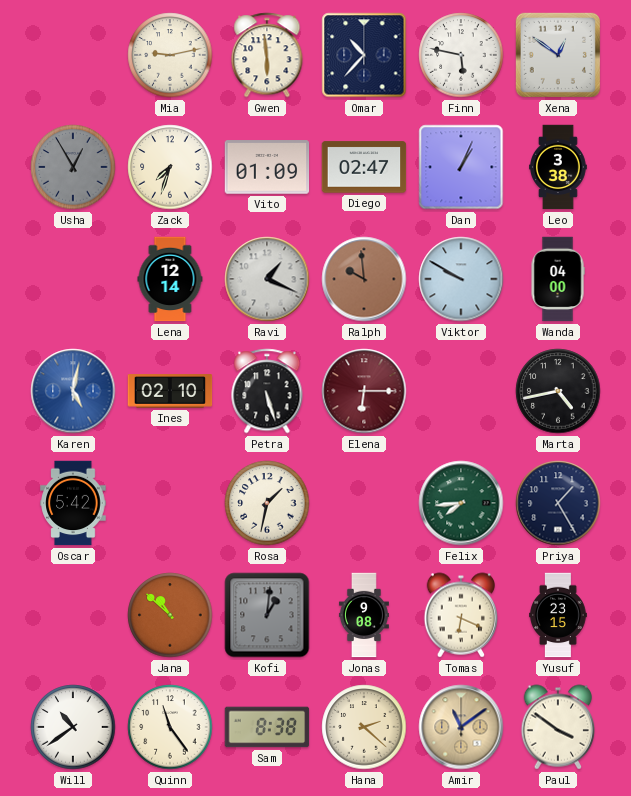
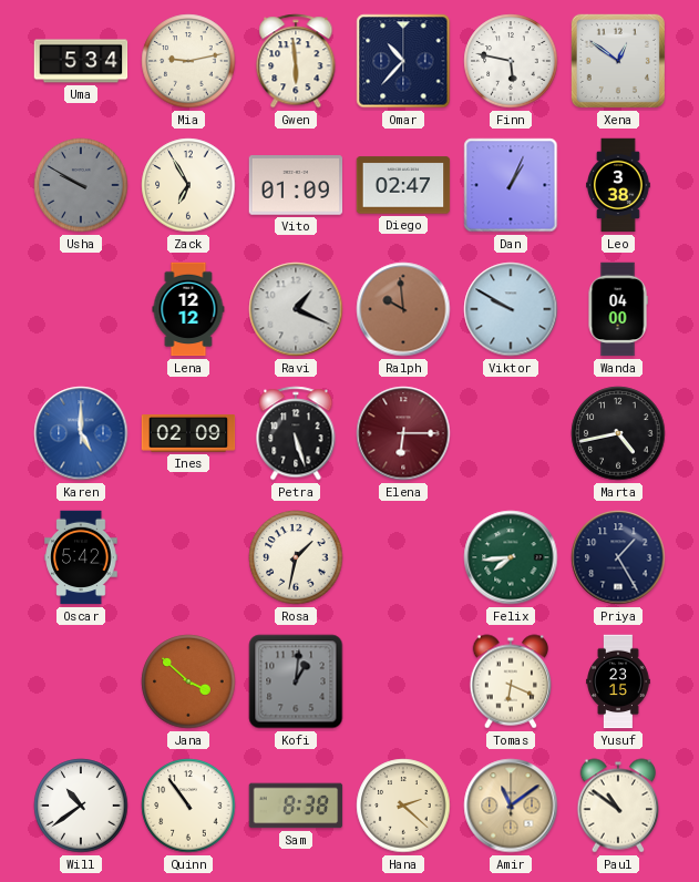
Uma: none -> 5:34
Usha: 12:55 -> 9:50
Zack: 7:33 -> 6:55
Lena: 12:14 -> 12:12
Karen: 5:02 -> 5:00
Ines: 02:10 -> 02:09
Jana: 10:52 -> 3:52
Jonas: 9:08 -> none
Quinn: 11:24 -> 10:54
Paul: 3:51 -> 10:51
